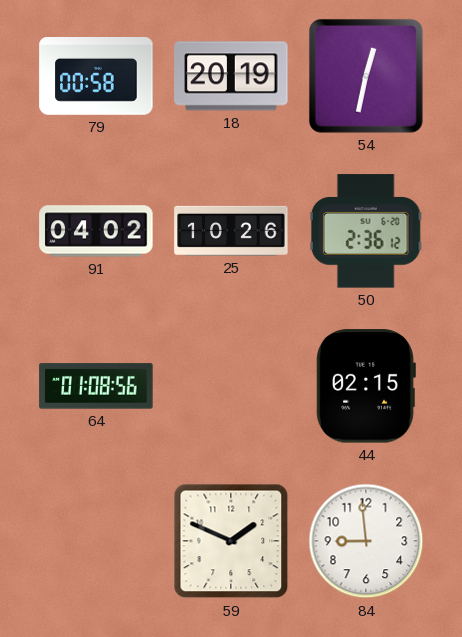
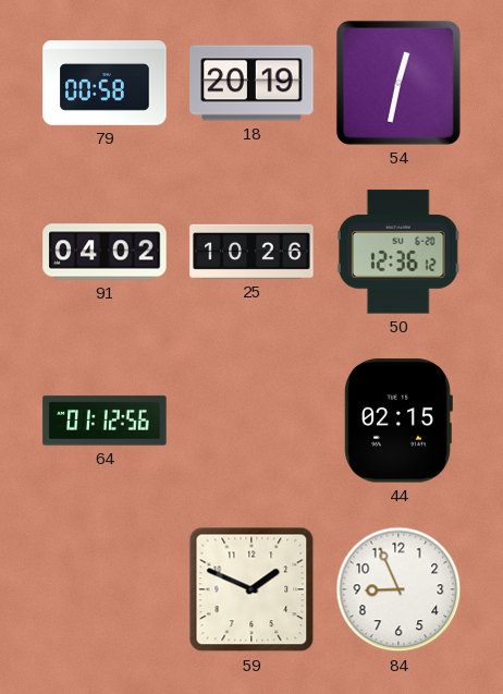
50: 2:36 -> 12:36
64: 01:08 -> 01:12
84: 8:59 -> 8:56
